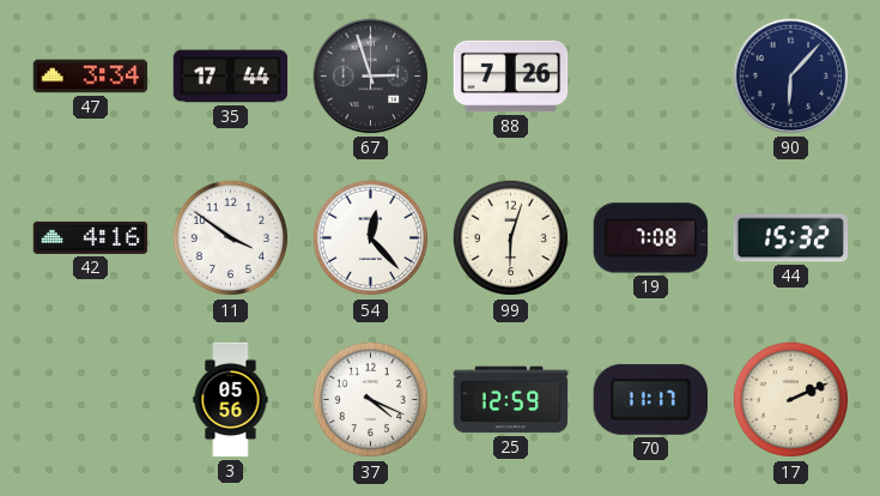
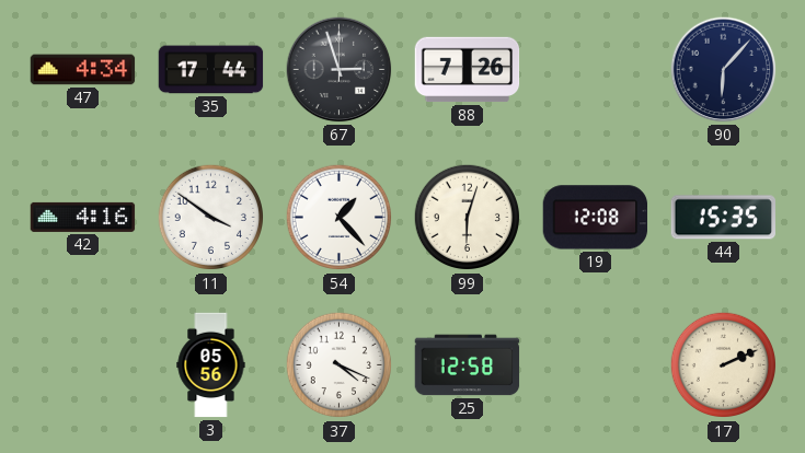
47: 3:34 -> 4:34
54: 12:23 -> 1:23
19: 7:08 -> 12:08
44: 15:32 -> 15:35
25: 12:59 -> 12:58
70: 11:17 -> none
